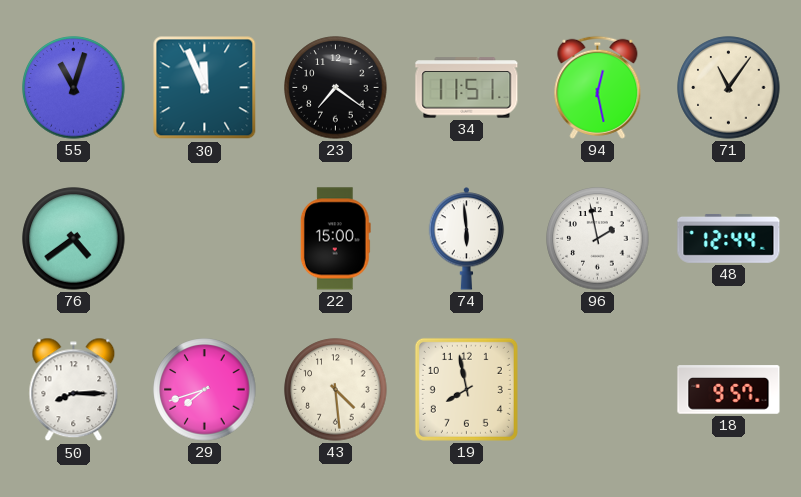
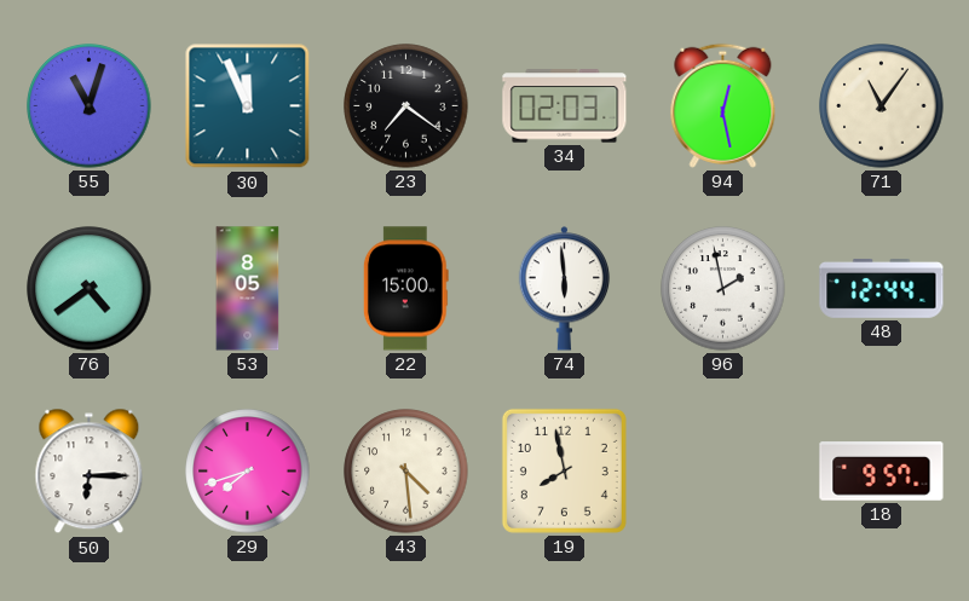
34: 11:51 -> 02:03
53: none -> 8:05
50: 8:15 -> 6:15
